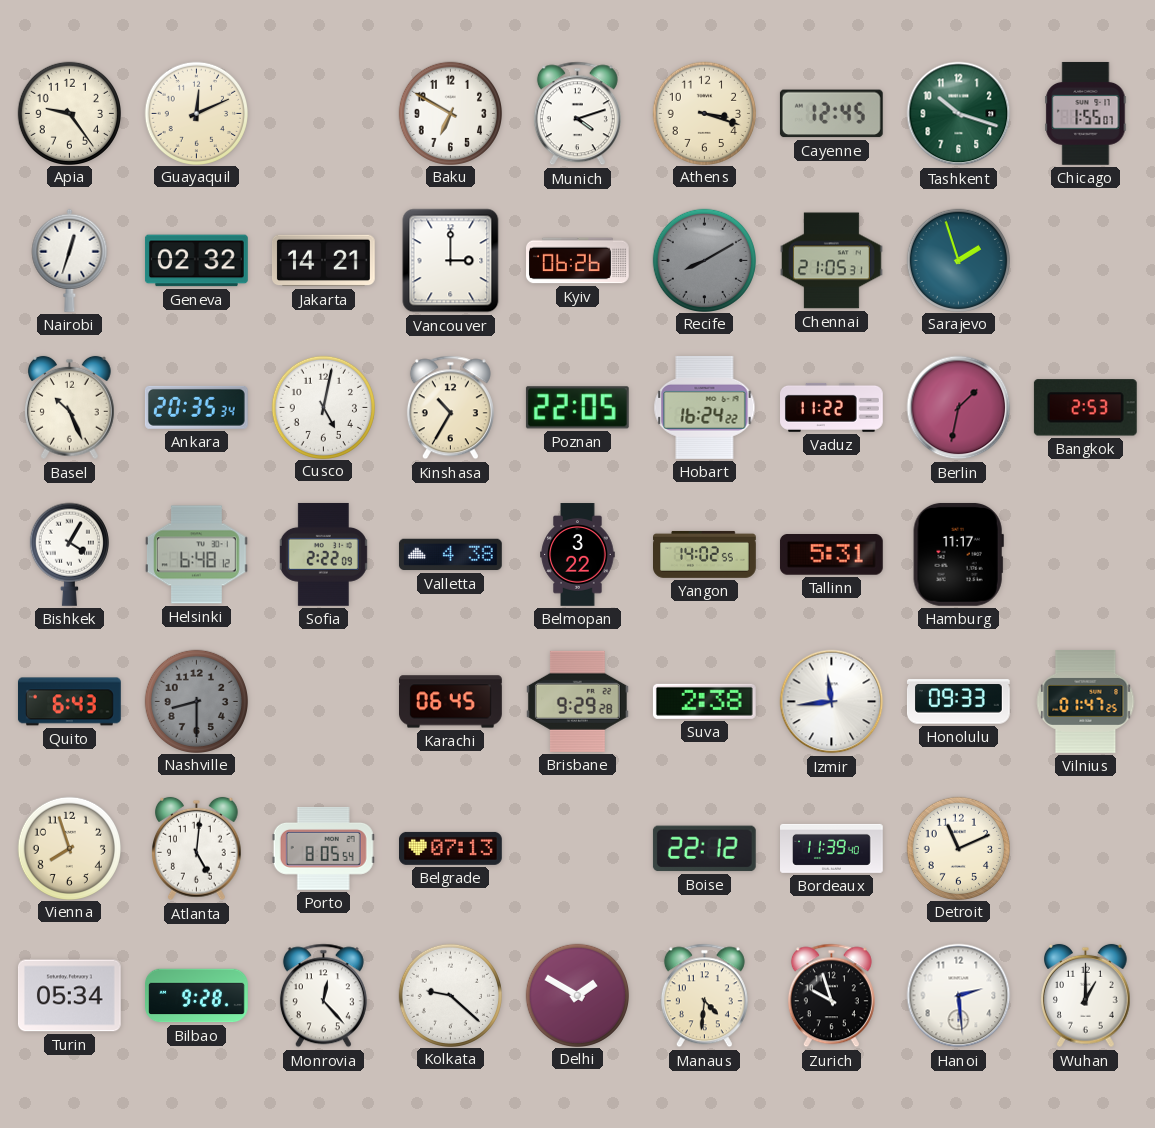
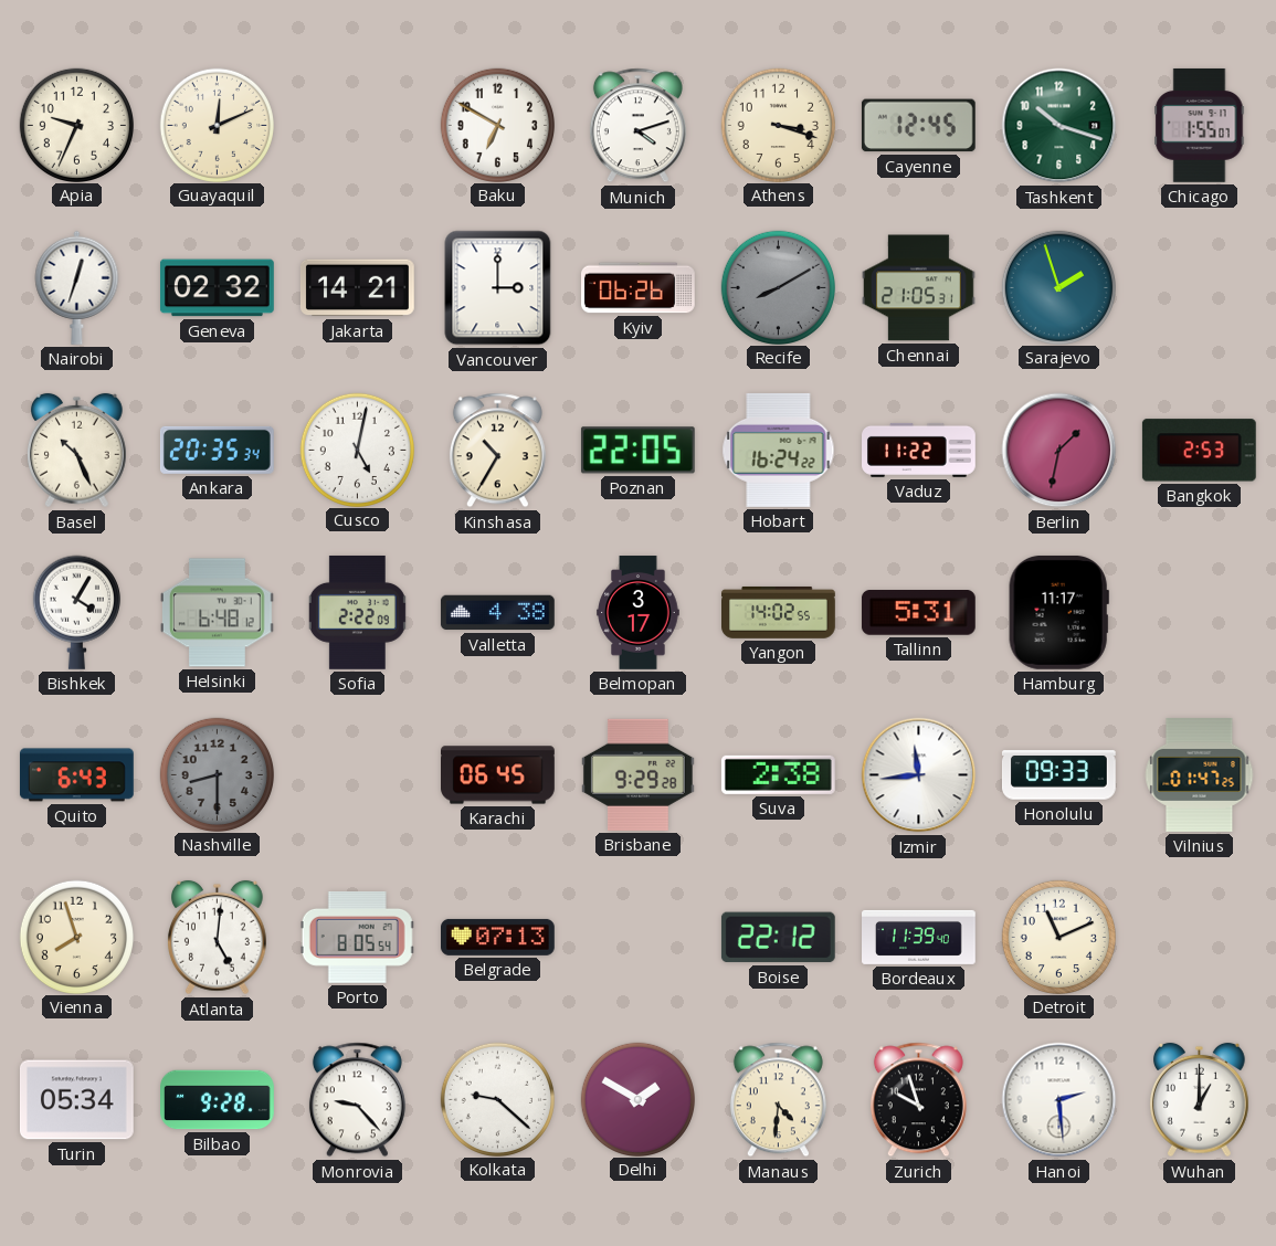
Apia: 9:24 -> 9:34
Belmopan: 3:22 -> 3:17
Monrovia: 12:23 -> 9:23
